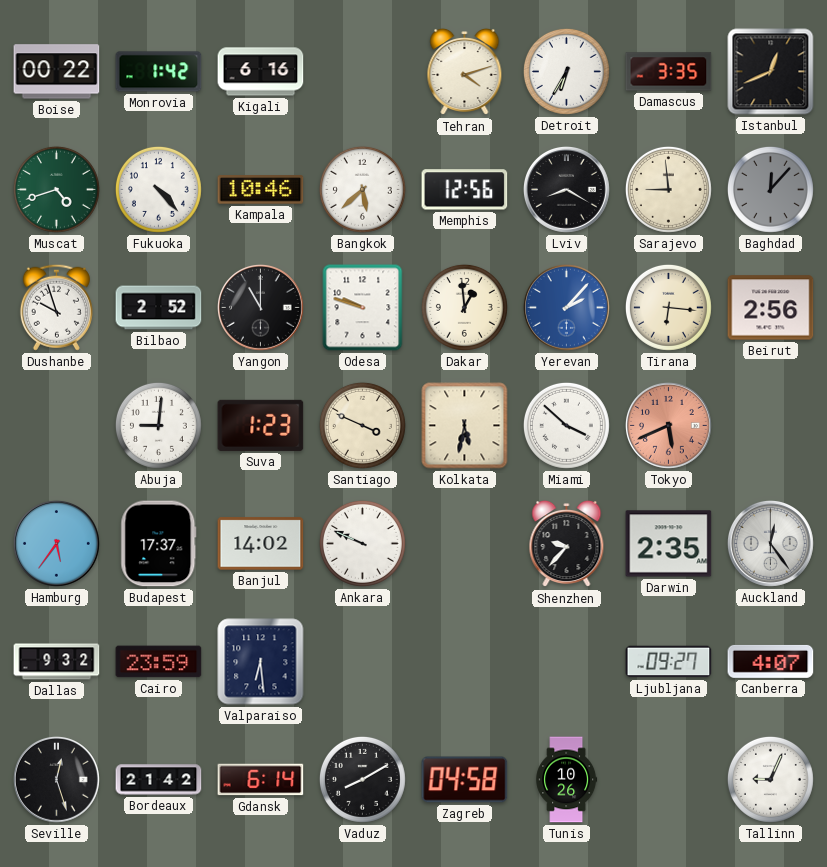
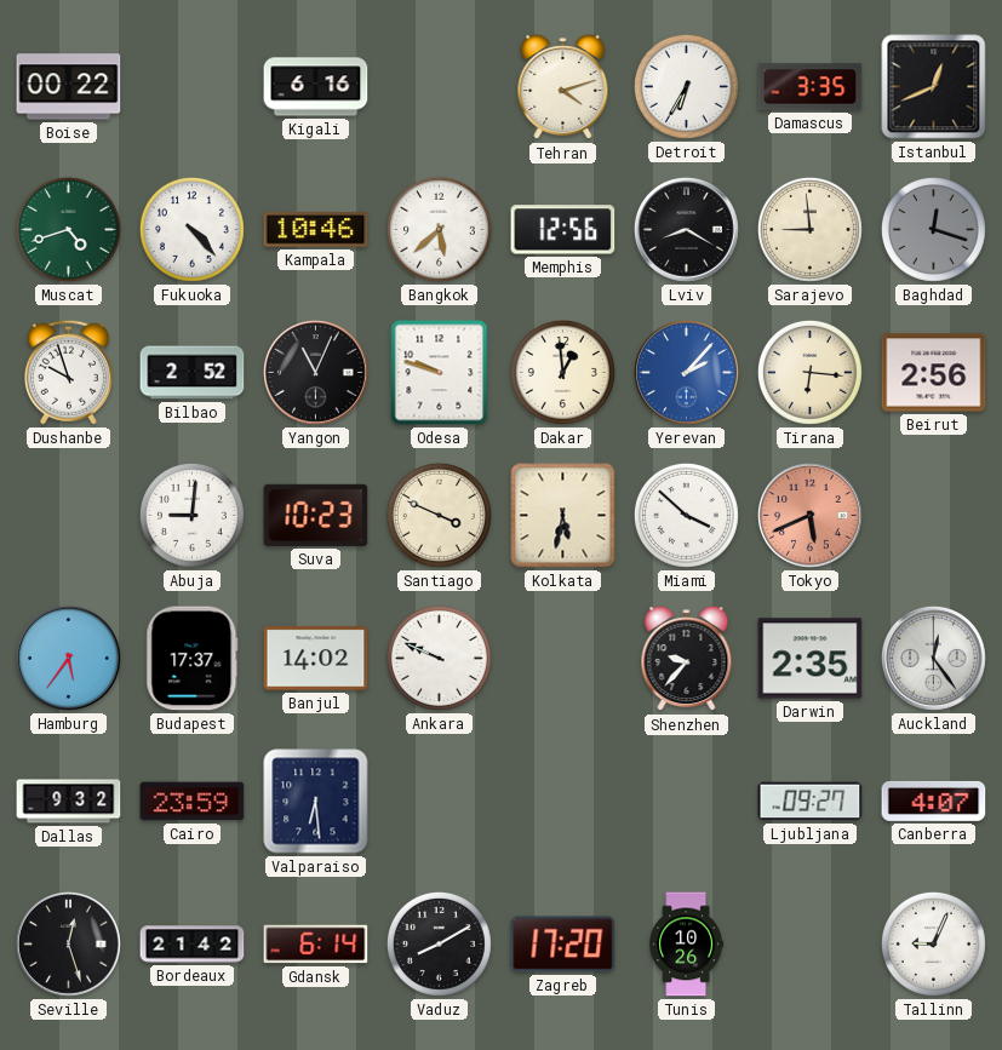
Monrovia: 1:42 -> none
Baghdad: 12:07 -> 12:18
Yangon: 11:00 -> 11:04
Suva: 1:23 -> 10:23
Zagreb: 04:58 -> 17:20
